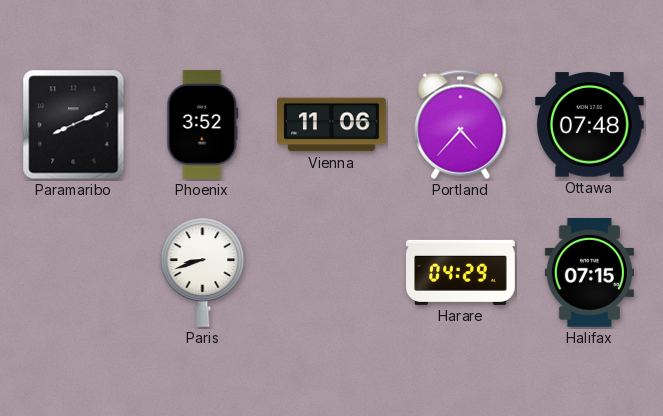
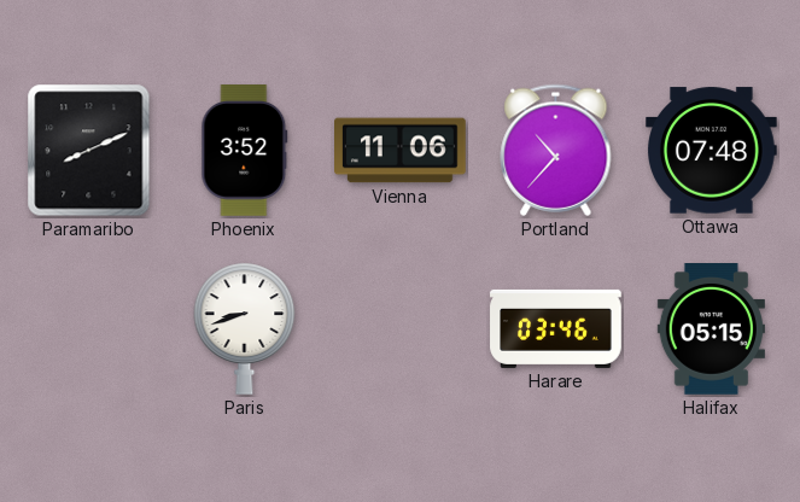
Portland: 4:37 -> 10:37
Harare: 04:29 -> 03:46
Halifax: 07:15 -> 05:15
